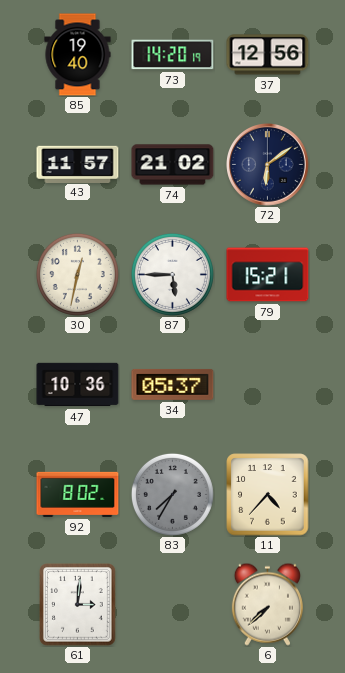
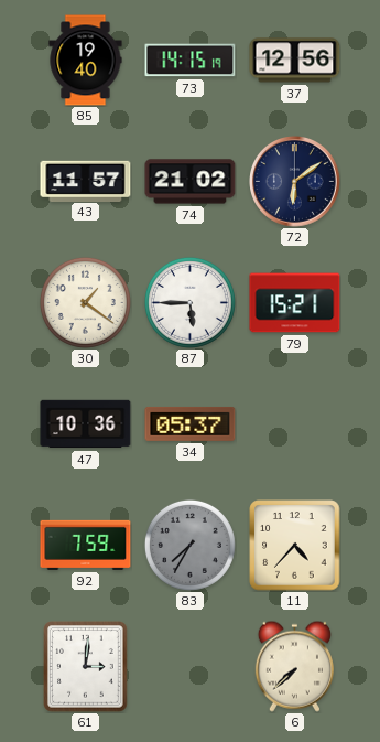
73: 14:20 -> 14:15
30: 12:32 -> 1:21
92: 8:02 -> 7:59
